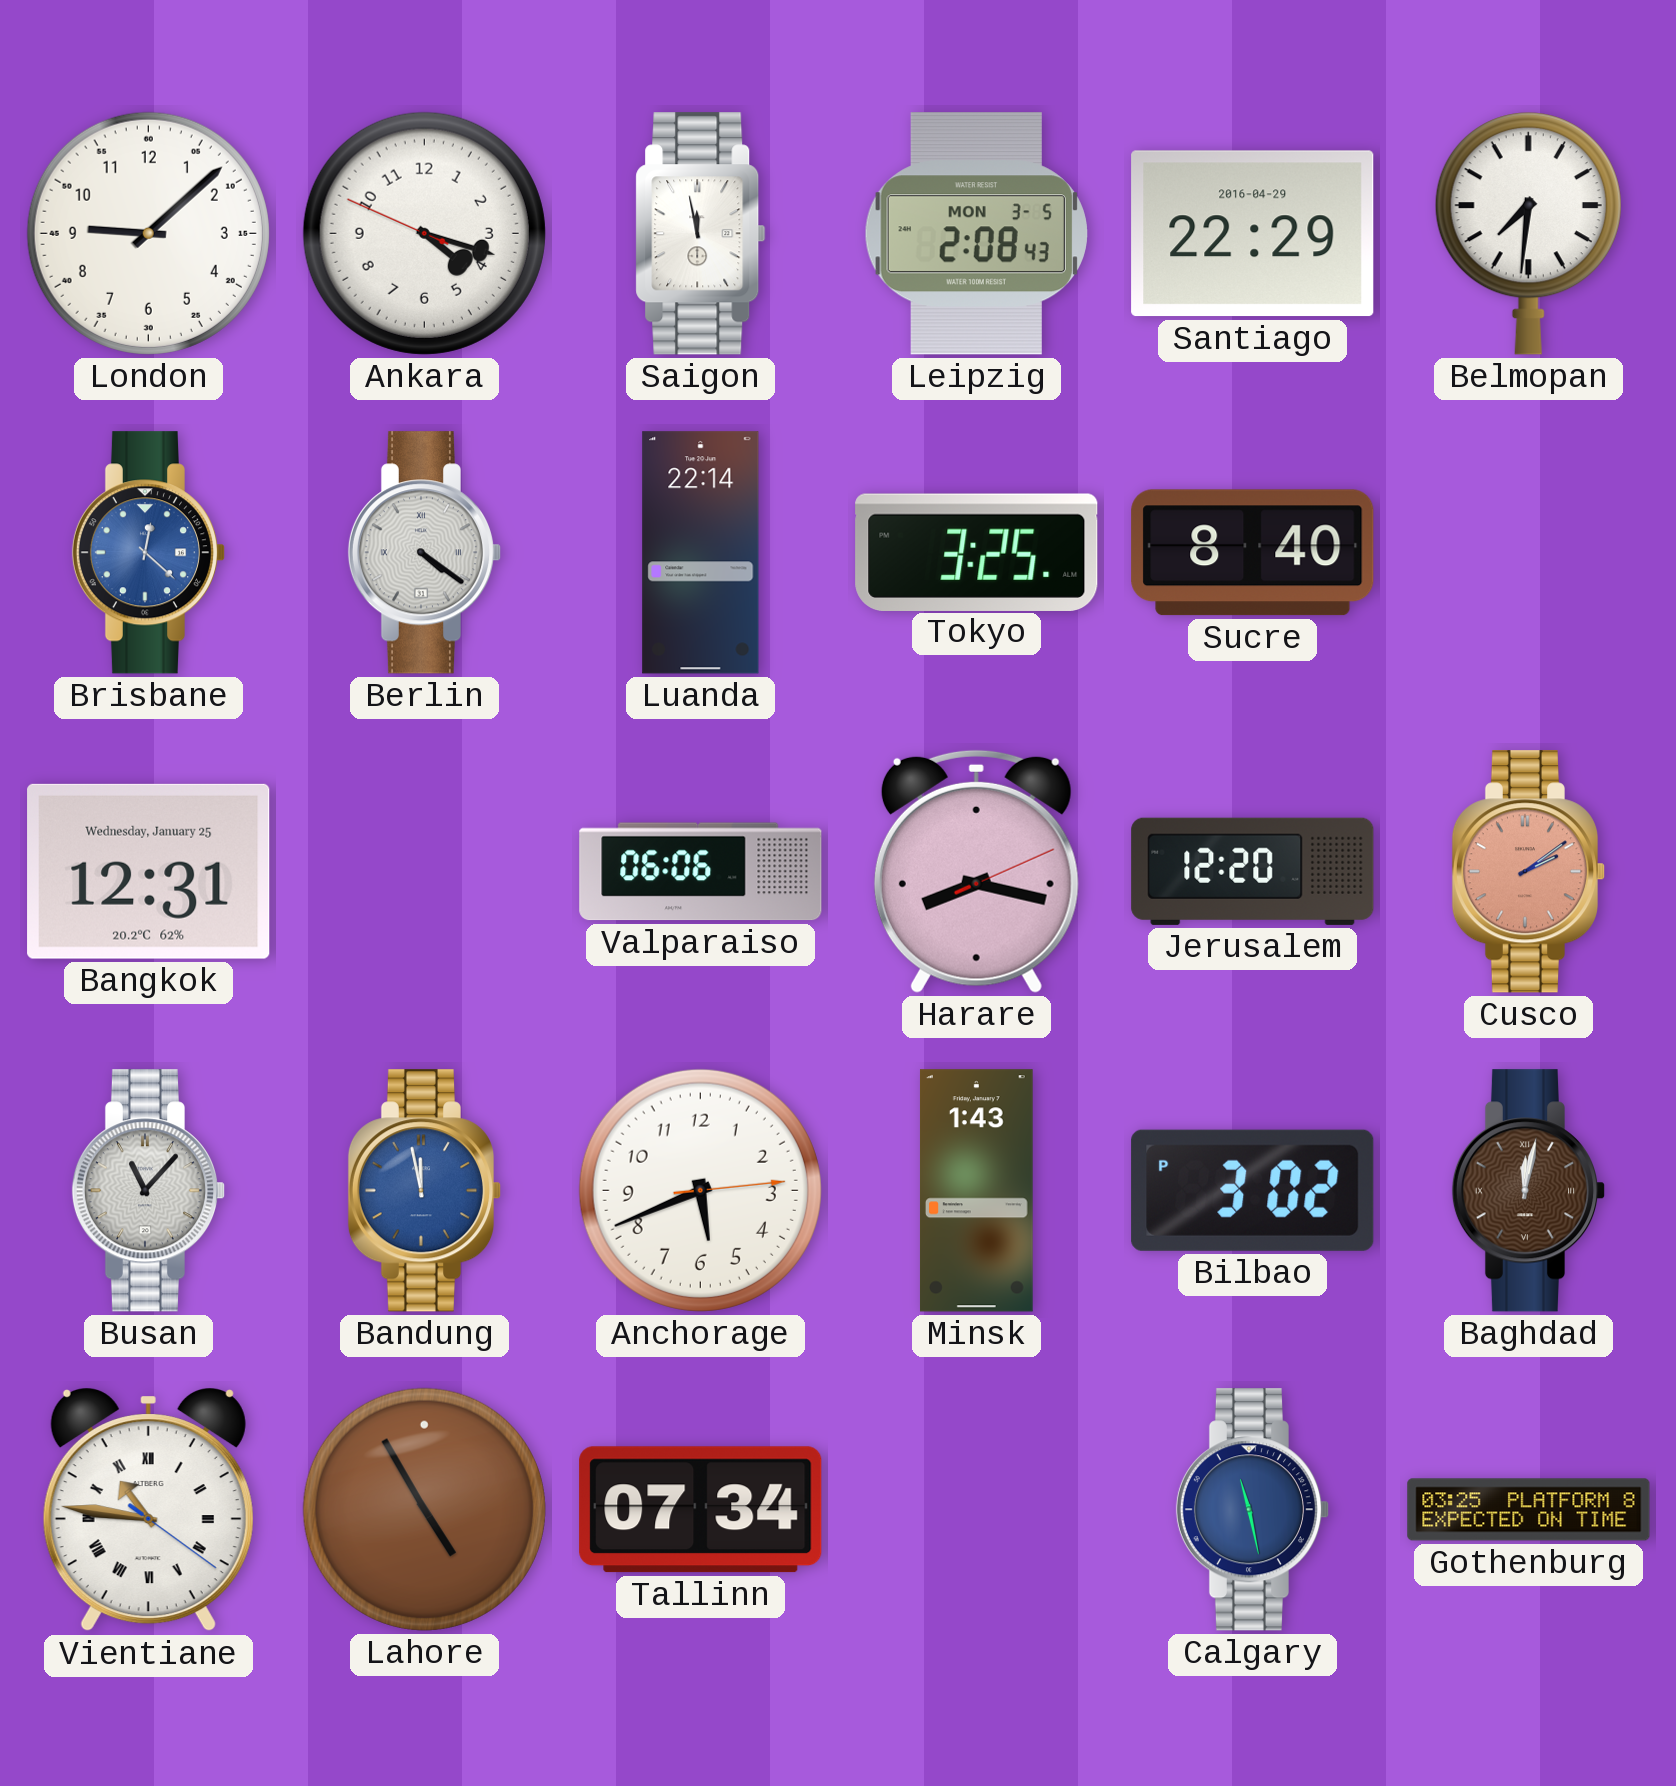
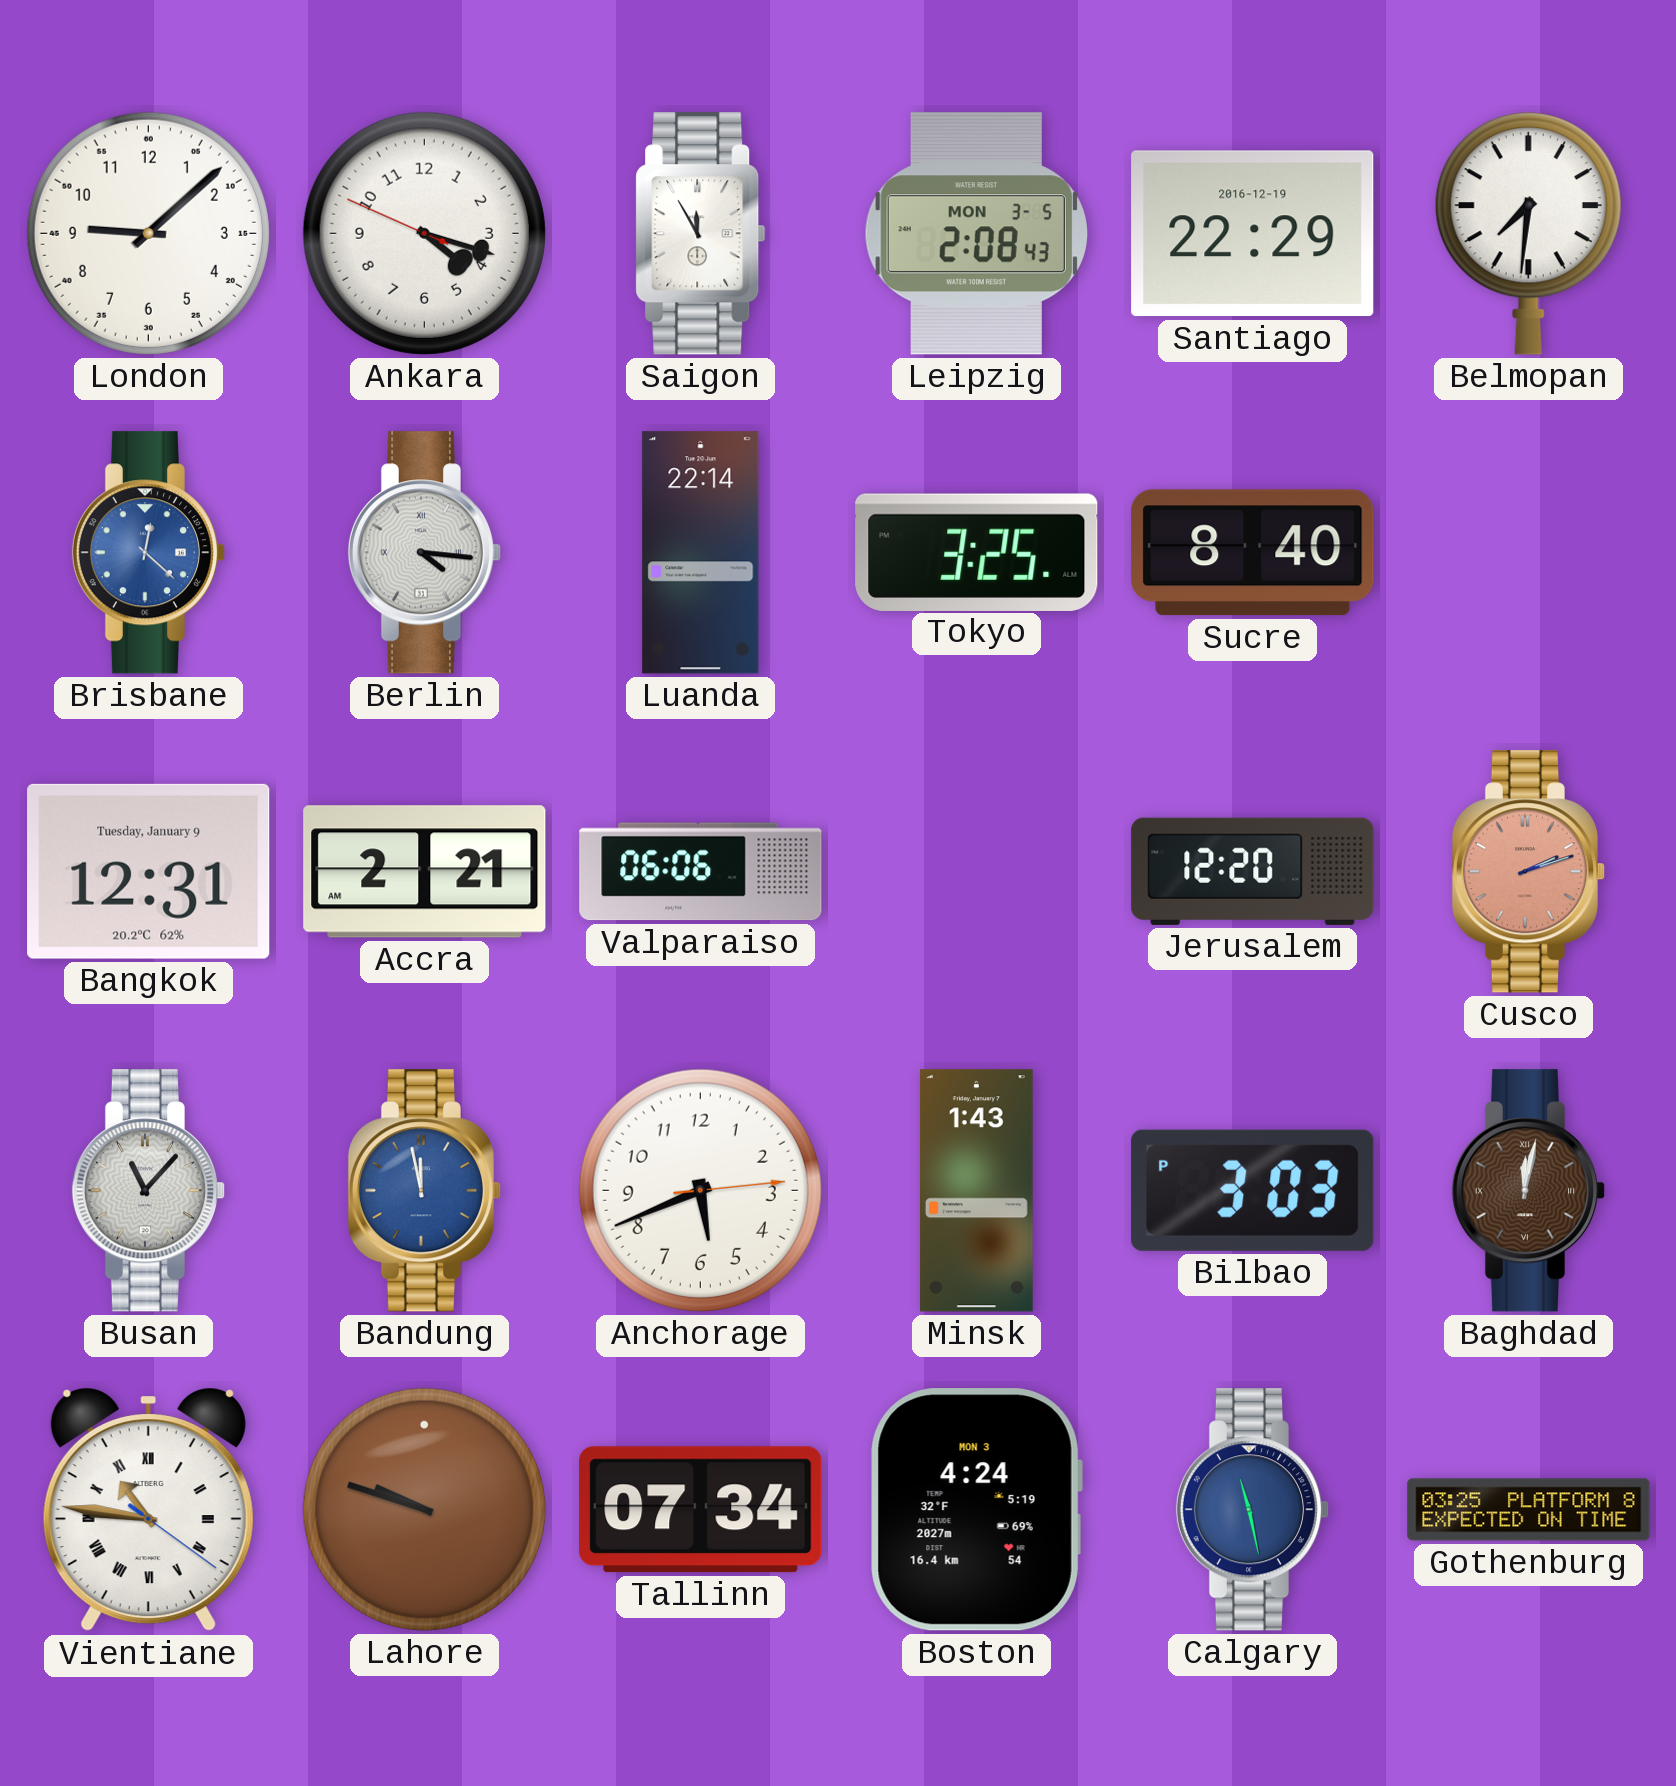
Saigon: 11:58 -> 11:55
Santiago date: 2016-04-29 -> 2016-12-19
Berlin: 4:21 -> 4:16
Bangkok date: Wednesday, January 25 -> Tuesday, January 9
Accra: none -> 2:21
Harare: 8:17 -> none
Cusco: 2:09 -> 2:12
Bilbao: 3:02 -> 3:03
Lahore: 4:55 -> 9:48
Boston: none -> 4:24
